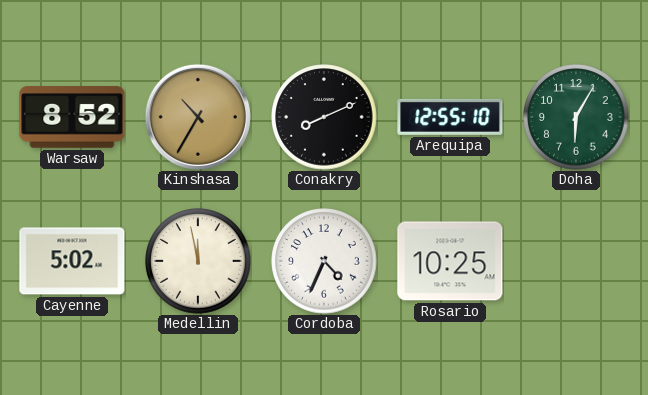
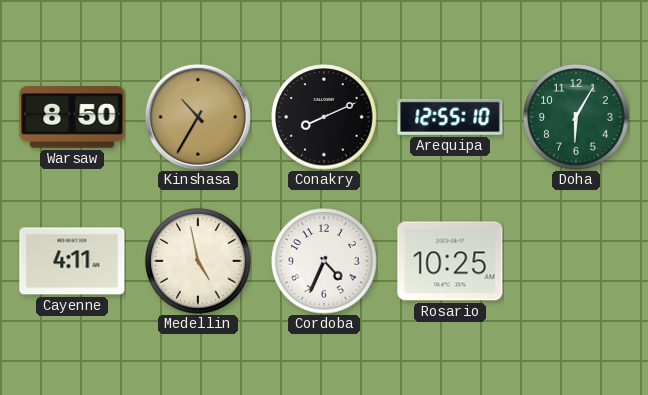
Warsaw: 8:52 -> 8:50
Cayenne: 5:02 -> 4:11
Medellin: 11:58 -> 4:58
